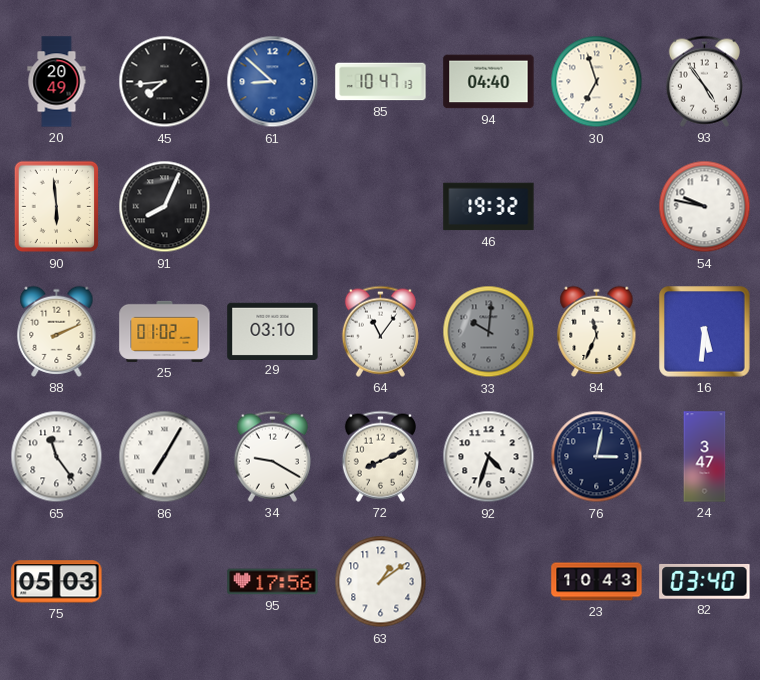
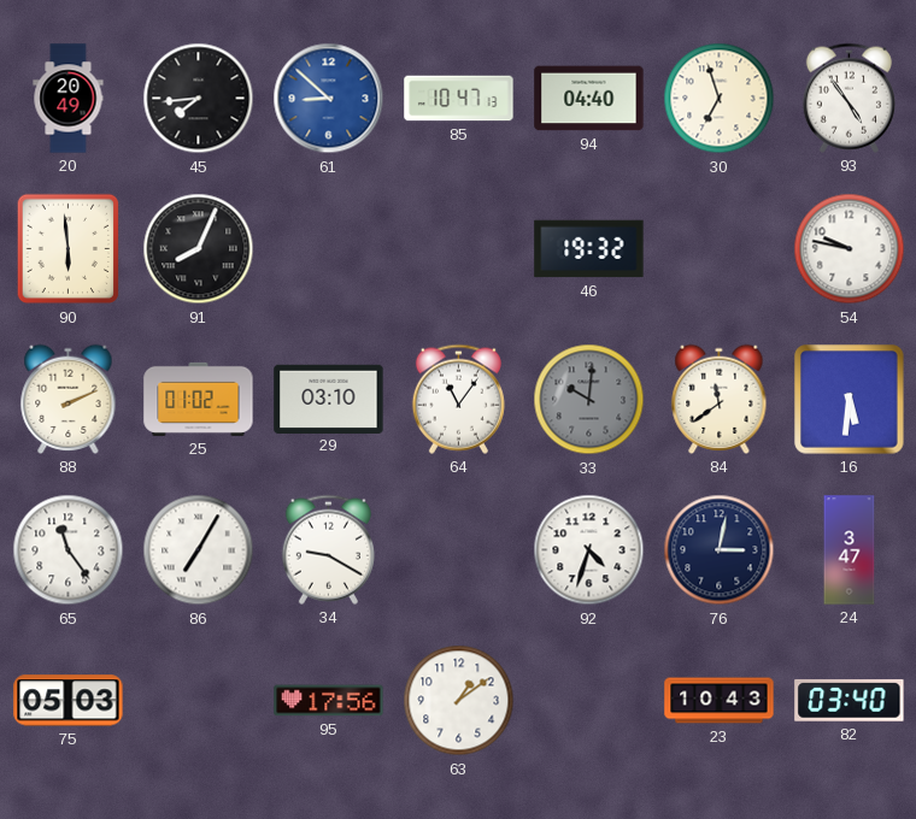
84: 11:34 -> 11:39
72: 8:11 -> none
